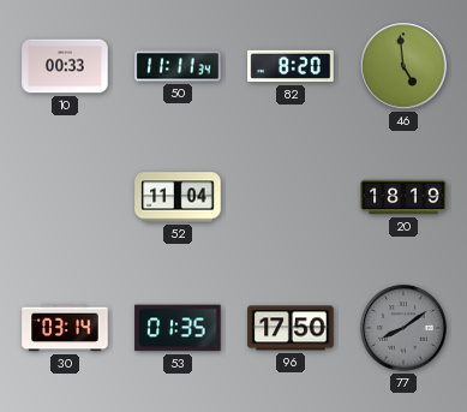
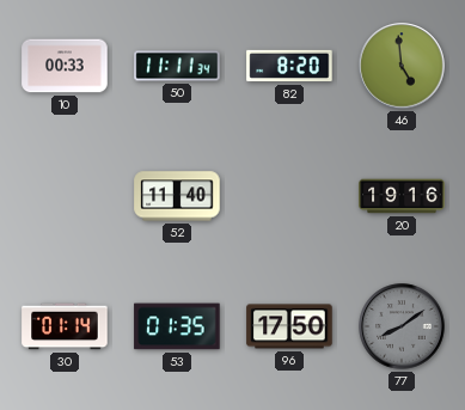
52: 11:04 -> 11:40
20: 18:19 -> 19:16
30: 03:14 -> 01:14
